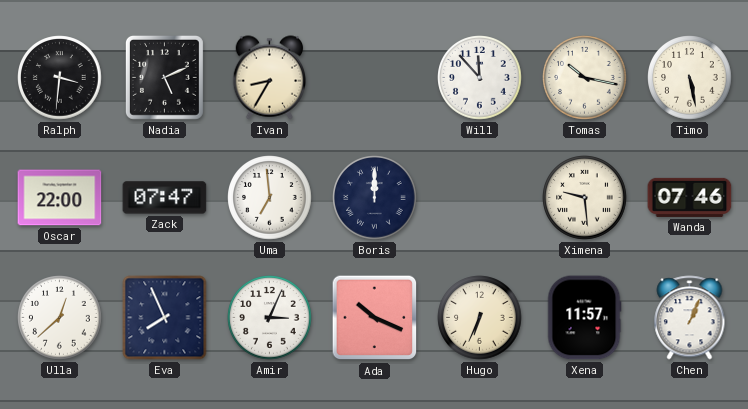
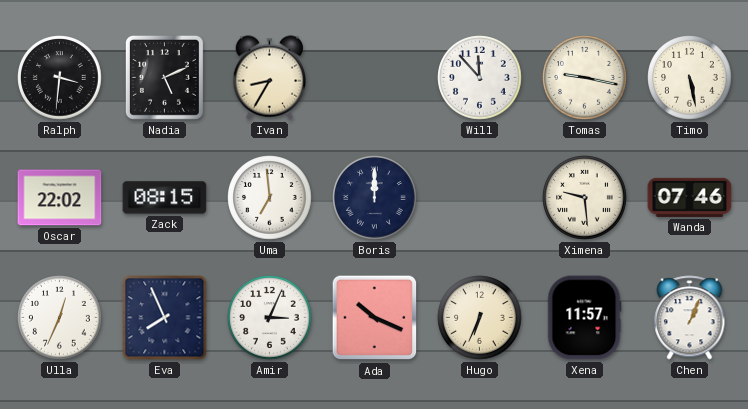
Tomas: 10:17 -> 9:17
Oscar: 22:00 -> 22:02
Zack: 07:47 -> 08:15
Ulla: 12:38 -> 12:34
